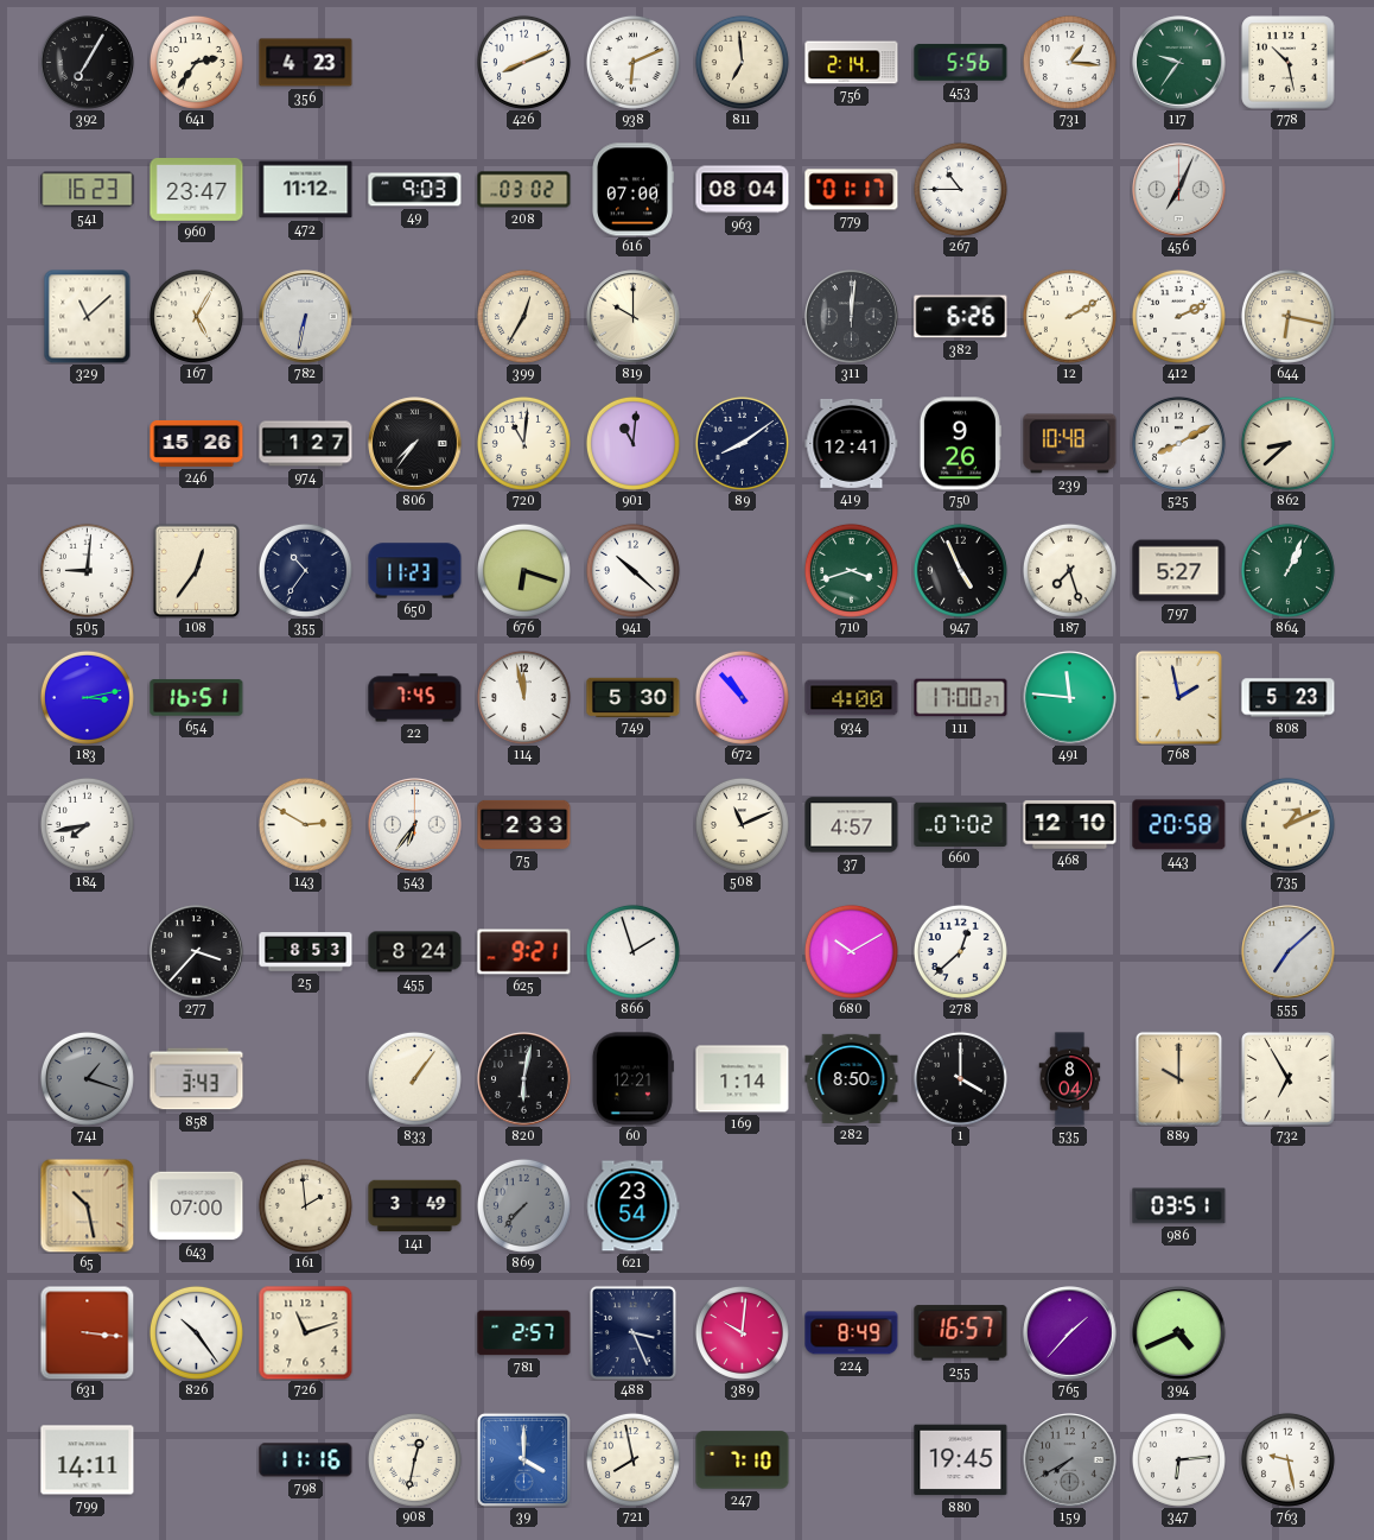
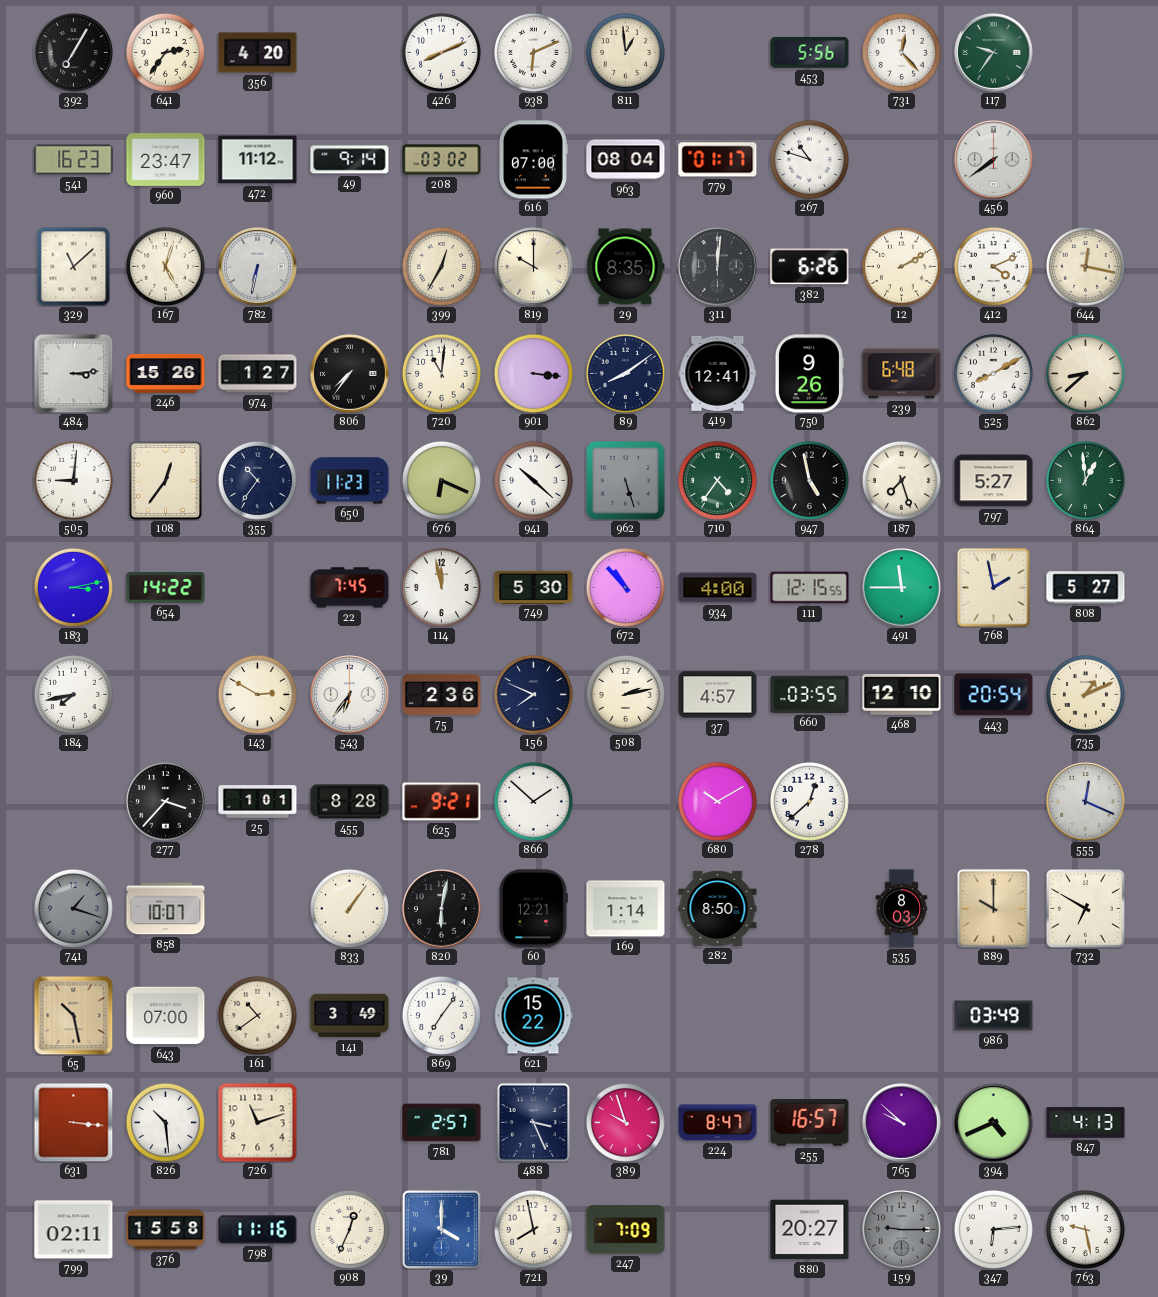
356: 4:23 -> 4:20
811: 6:59 -> 12:59
756: 2:14 -> none
731: 1:16 -> 12:23
778: 10:28 -> none
49: 9:03 -> 9:14
267: 10:45 -> 10:48
456: 7:04 -> 7:39
167: 5:05 -> 5:03
29: none -> 8:35
412: 2:11 -> 4:11
644: 6:17 -> 12:17
484: none -> 3:14
901: 11:01 -> 3:16
239: 10:48 -> 6:48
676: 6:18 -> 6:19
962: none -> 5:27
710: 3:42 -> 4:36
947: 4:56 -> 4:58
864: 1:04 -> 12:59
654: 16:51 -> 14:22
111: 17:00 -> 12:15
491: 11:46 -> 11:45
808: 5:23 -> 5:27
75: 2:33 -> 2:36
156: none -> 7:49
508: 11:11 -> 2:13
660: 07:02 -> 03:55
443: 20:58 -> 20:54
25: 8:53 -> 1:01
455: 8:24 -> 8:28
866: 1:57 -> 1:52
555: 7:08 -> 12:19
858: 3:43 -> 10:07
1: 4:00 -> none
535: 8:04 -> 8:03
732: 6:55 -> 6:50
161: 1:59 -> 10:39
869: 7:37 -> 7:06
869 dial: grey -> white
621: 23:54 -> 15:22
986: 03:51 -> 03:49
826: 10:24 -> 10:29
389: 10:01 -> 9:57
224: 8:49 -> 8:47
765: 1:37 -> 9:52
847: none -> 4:13
799: 14:11 -> 02:11
376: none -> 15:58
908: 12:32 -> 12:34
247: 7:10 -> 7:09
880: 19:45 -> 20:27
159: 7:40 -> 9:15
